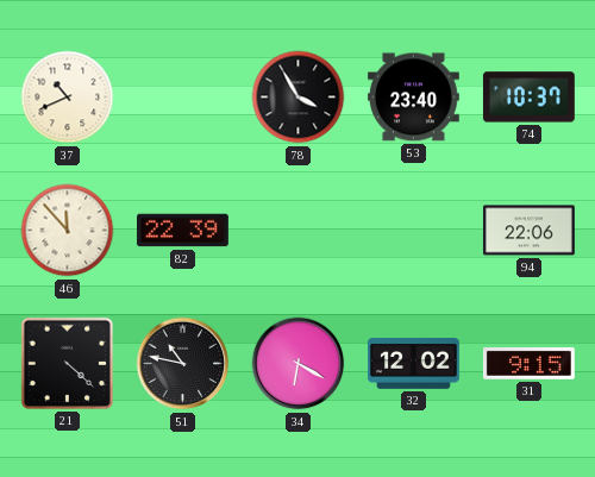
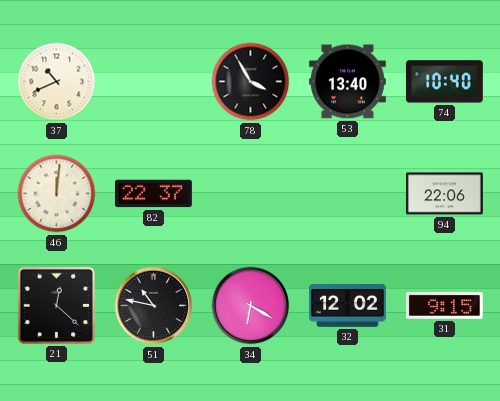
53: 23:40 -> 13:40
74: 10:37 -> 10:40
46: 11:53 -> 12:01
82: 22:39 -> 22:37
21: 4:22 -> 12:22
